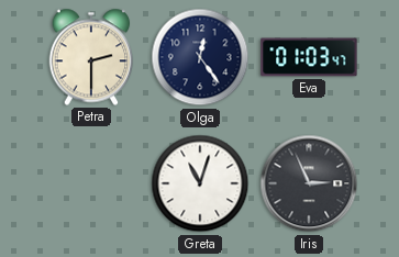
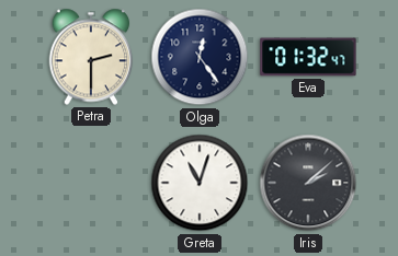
Eva: 01:03 -> 01:32
Iris: 2:56 -> 2:08
